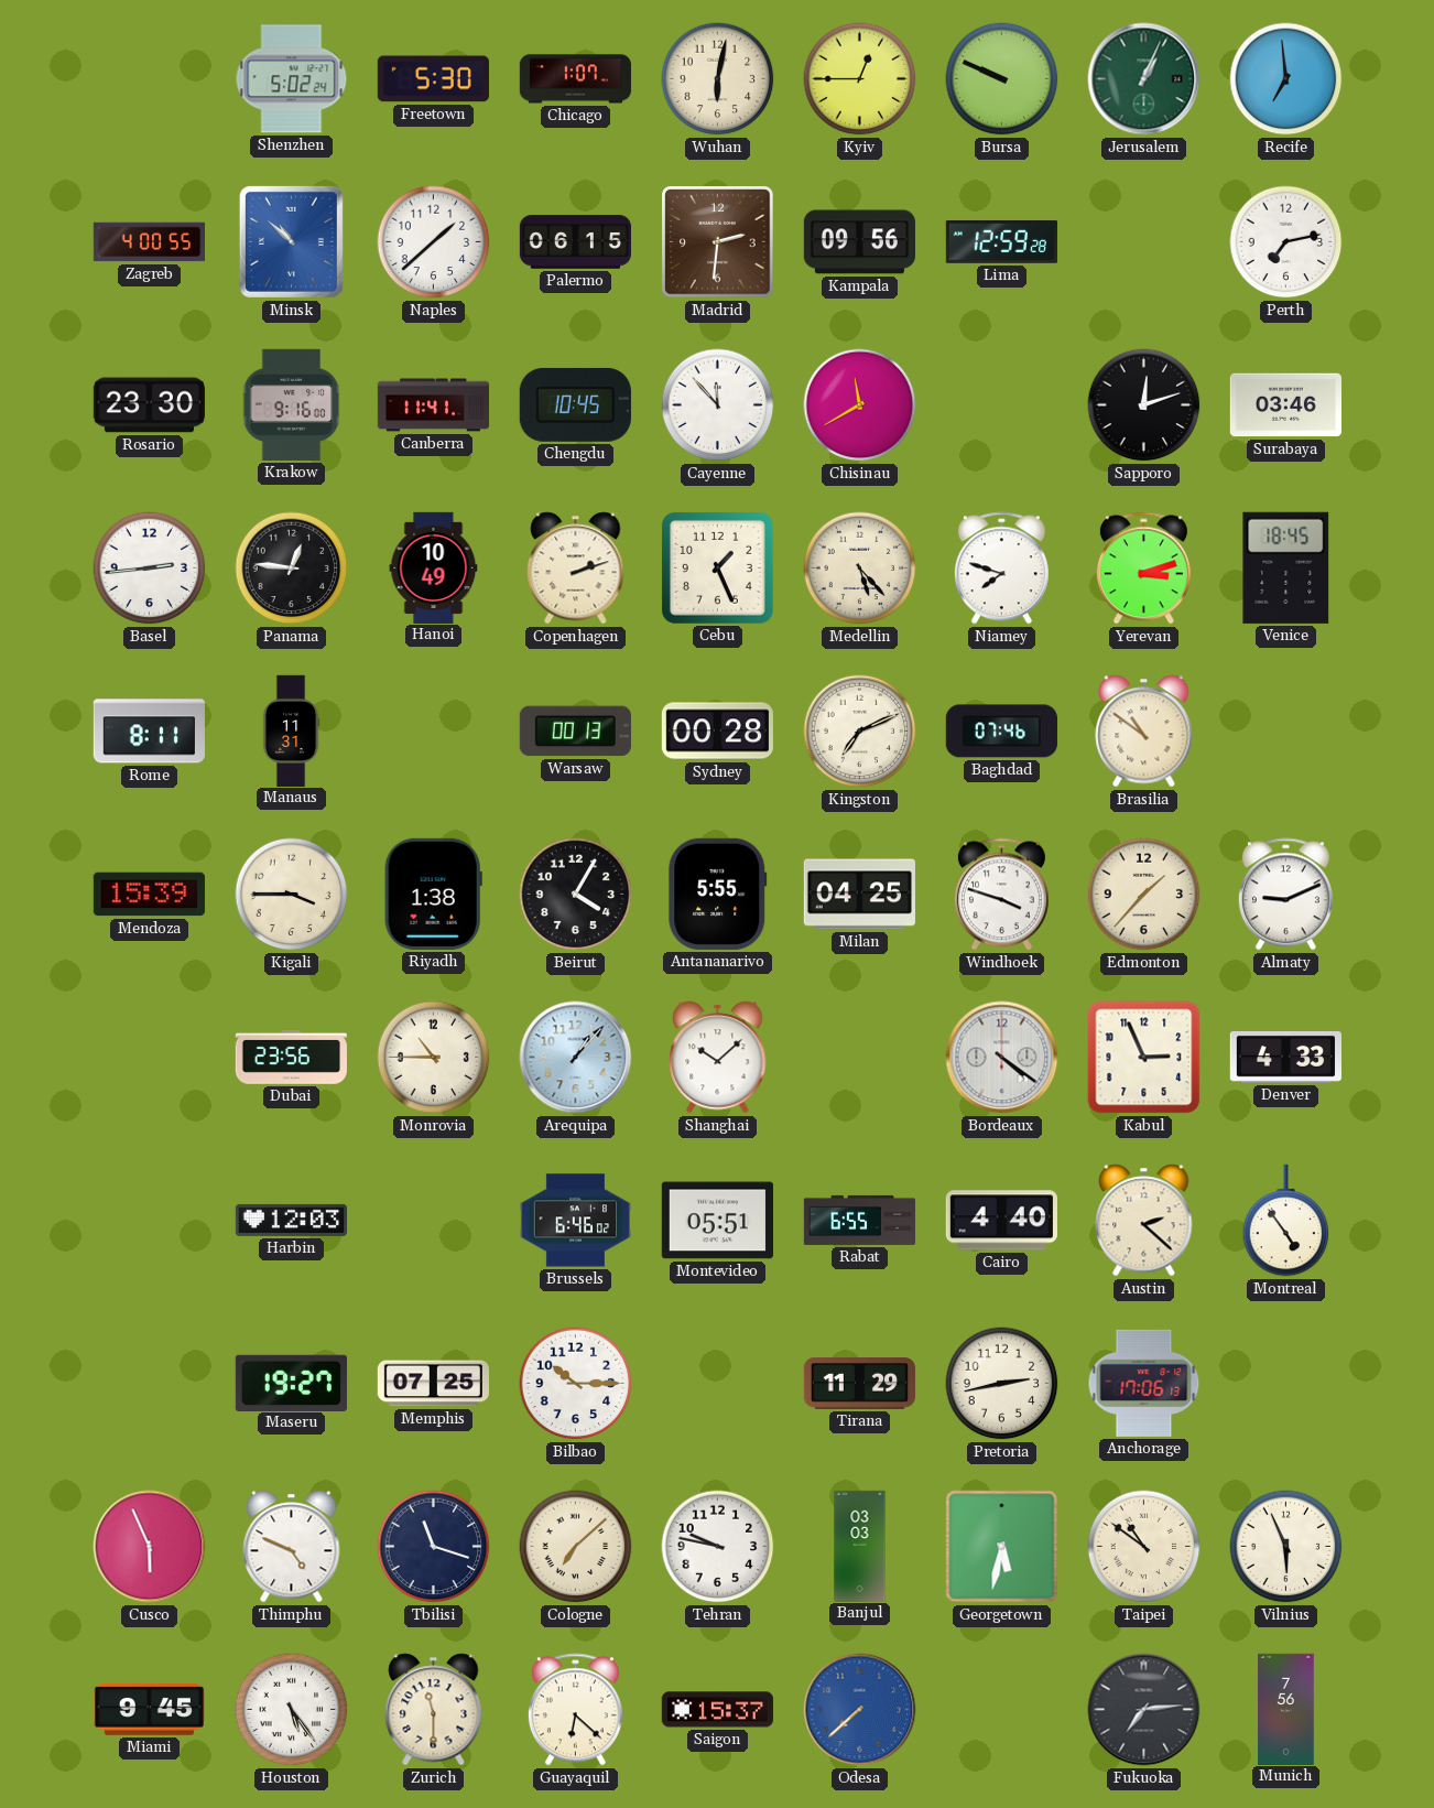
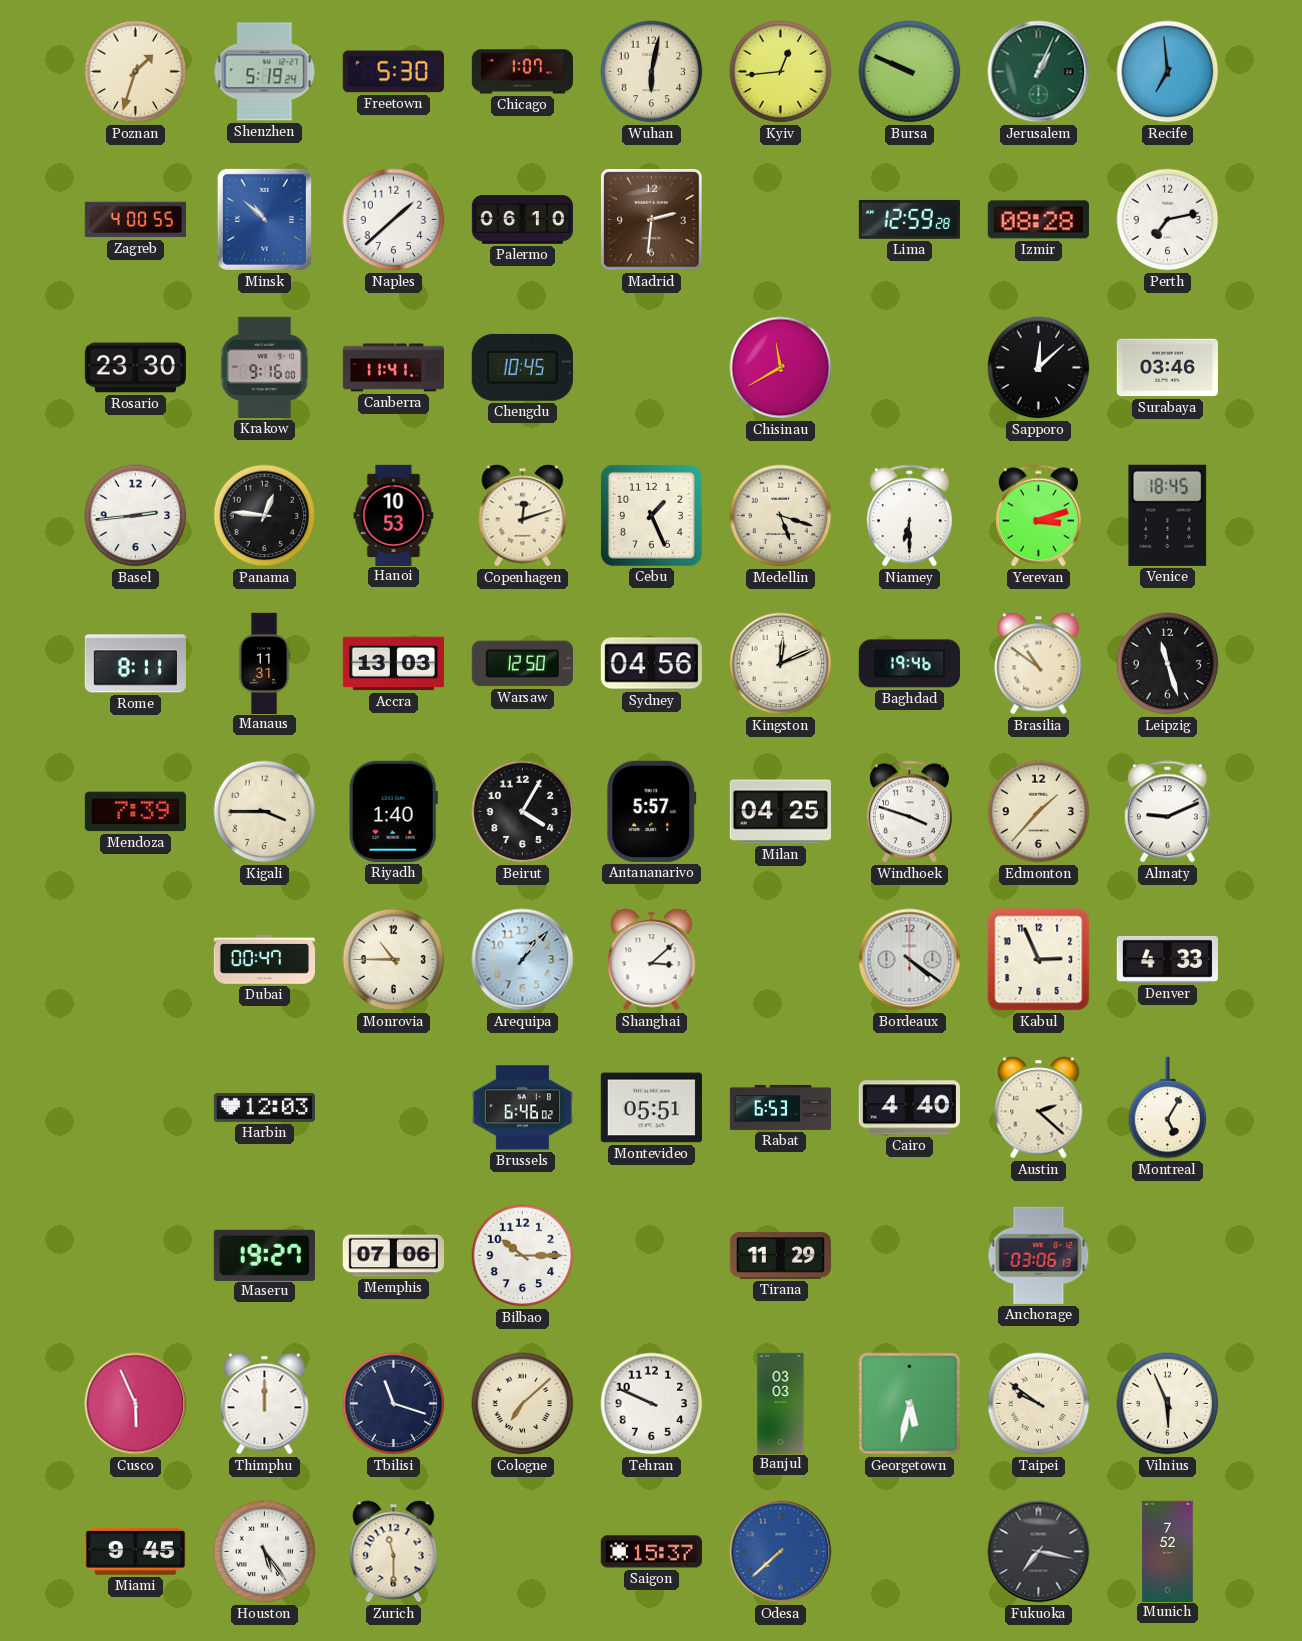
Poznan: none -> 1:33
Shenzhen: 5:02 -> 5:19
Kyiv: 12:45 -> 12:44
Palermo: 06:15 -> 06:10
Kampala: 09:56 -> none
Izmir: none -> 08:28
Cayenne: 11:53 -> none
Sapporo: 12:12 -> 12:08
Hanoi: 10:49 -> 10:53
Copenhagen: 2:12 -> 12:12
Medellin: 5:23 -> 5:18
Niamey: 7:48 -> 6:30
Accra: none -> 13:03
Warsaw: 00:13 -> 12:50
Sydney: 00:28 -> 04:56
Kingston: 7:11 -> 12:11
Baghdad: 07:46 -> 19:46
Leipzig: none -> 11:27
Mendoza: 15:39 -> 7:39
Riyadh: 1:38 -> 1:40
Antananarivo: 5:55 -> 5:57
Dubai: 23:56 -> 00:47
Shanghai: 10:08 -> 3:08
Rabat: 6:55 -> 6:53
Montreal: 4:54 -> 5:05
Memphis: 07:25 -> 07:06
Pretoria: 2:43 -> none
Anchorage: 17:06 -> 03:06
Thimphu: 4:49 -> 12:00
Tehran: 9:47 -> 9:49
Taipei: 10:51 -> 9:51
Guayaquil: 6:22 -> none
Fukuoka: 7:14 -> 7:17
Munich: 7:56 -> 7:52
